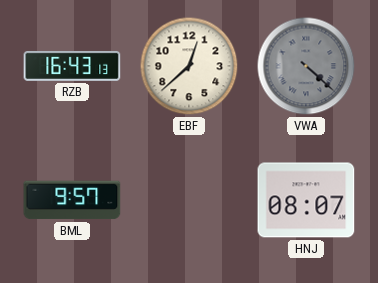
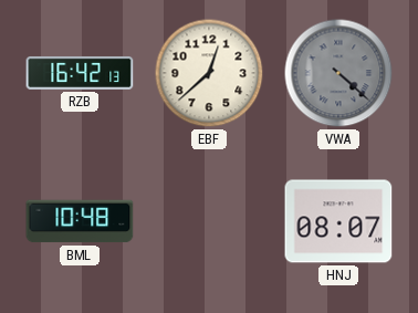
RZB: 16:43 -> 16:42
BML: 9:57 -> 10:48
